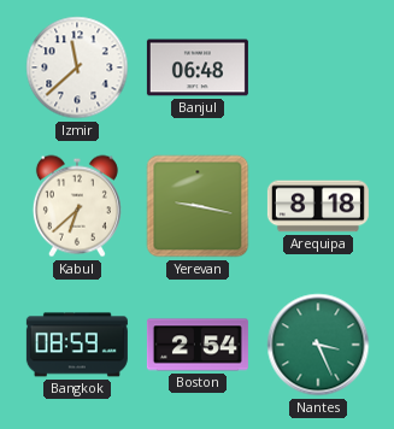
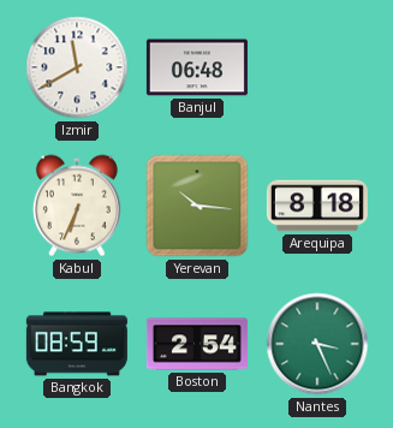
Izmir: 11:38 -> 11:40
Kabul: 6:38 -> 6:34
Yerevan: 9:17 -> 10:16
